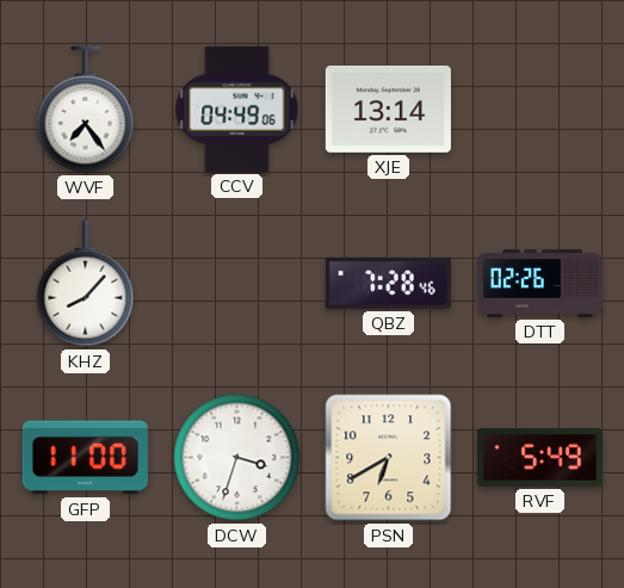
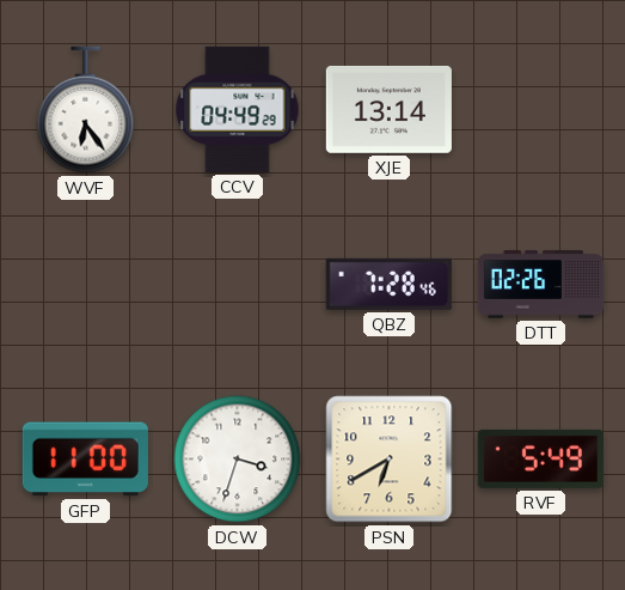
WVF: 7:24 -> 6:24
CCV: 04:49:06 -> 04:49:29
KHZ: 8:07 -> none
